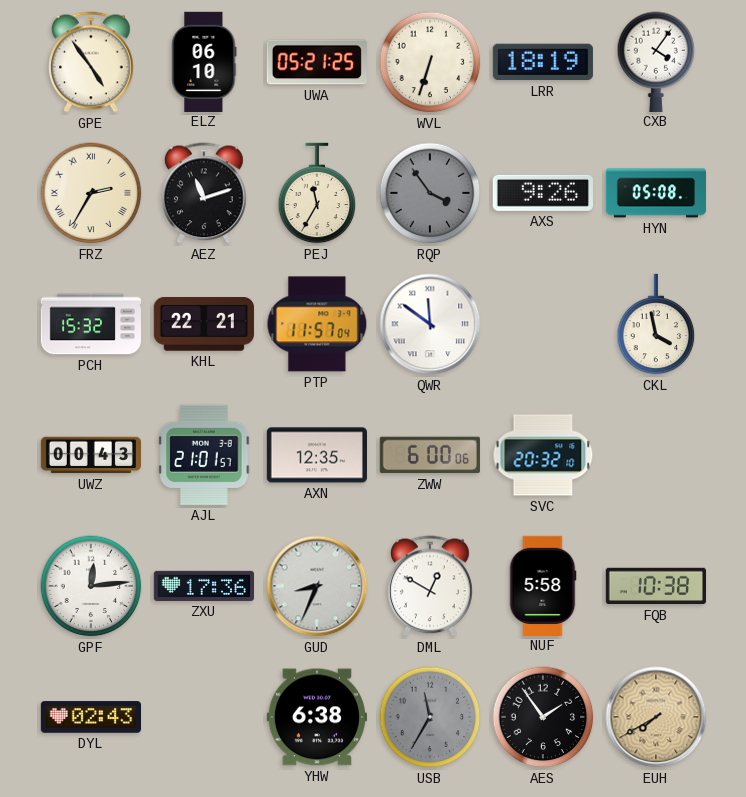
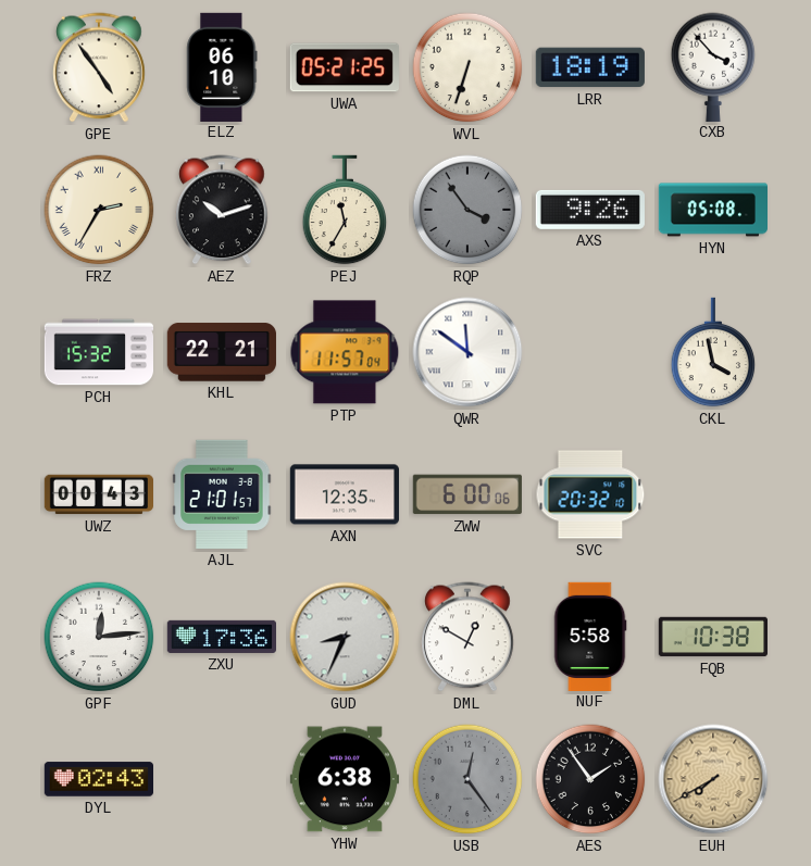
CXB: 4:06 -> 3:53
AEZ: 11:12 -> 10:12
USB: 11:35 -> 12:24
